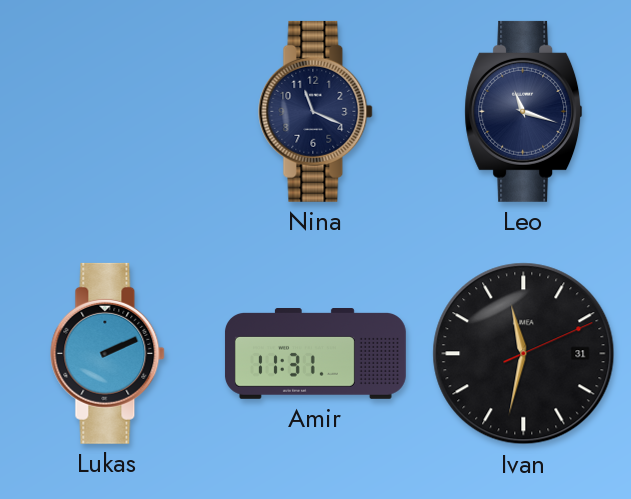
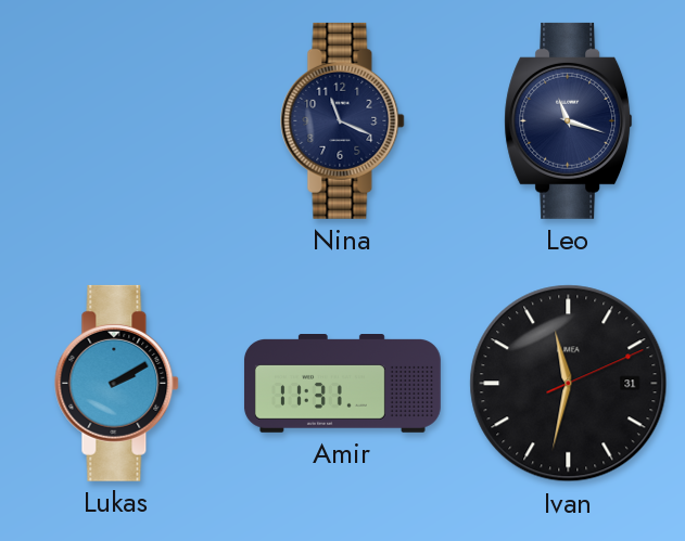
Lukas: 2:11 -> 2:10
